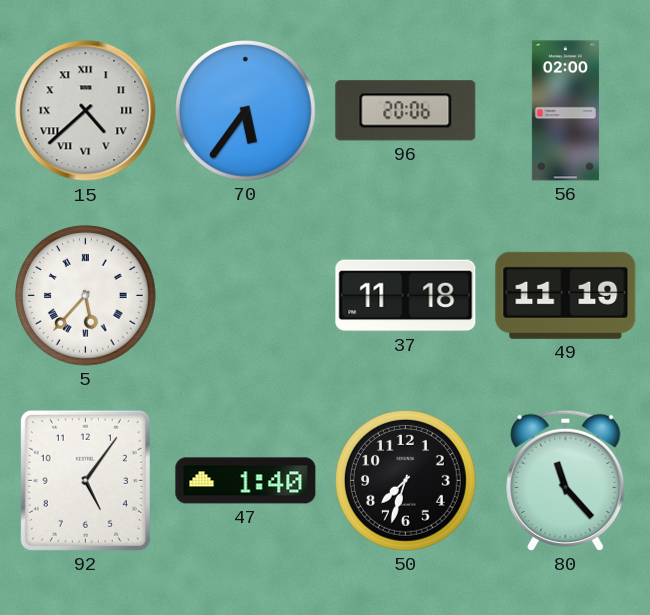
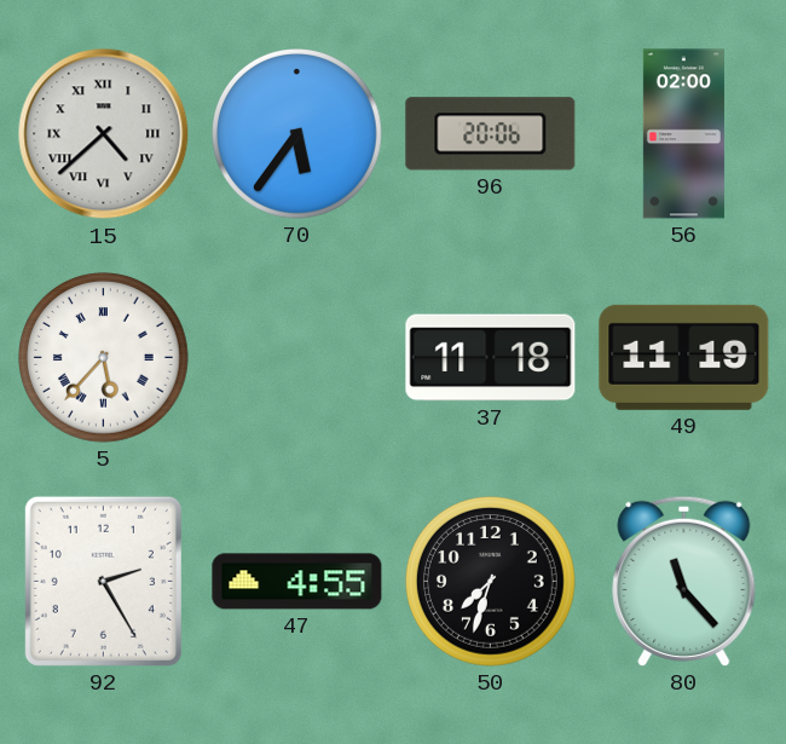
92: 5:06 -> 2:25
47: 1:40 -> 4:55
